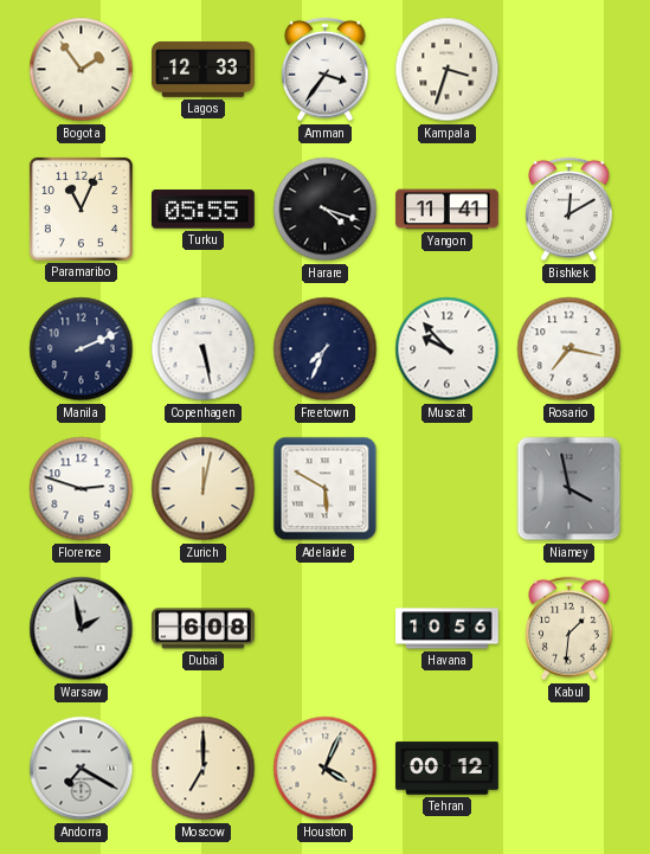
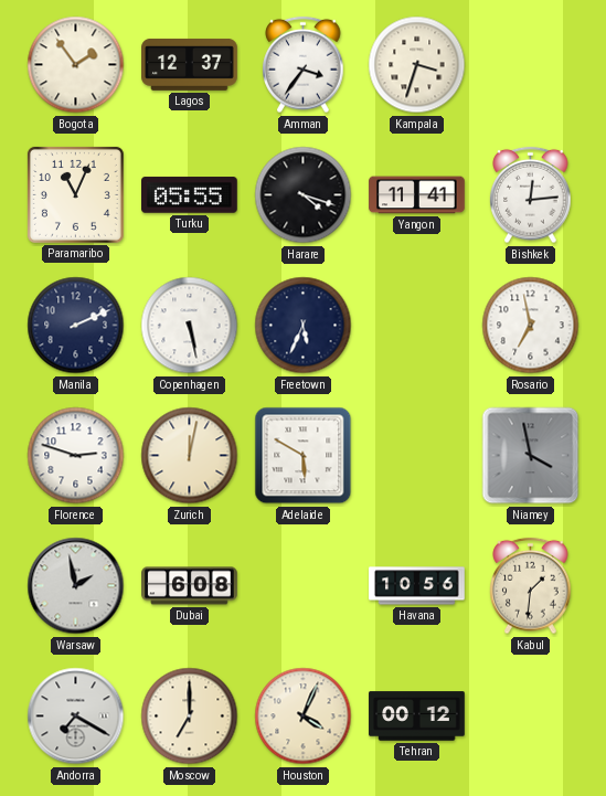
Lagos: 12:33 -> 12:37
Bishkek: 12:10 -> 12:14
Freetown: 7:34 -> 5:34
Muscat: 9:53 -> none
Rosario: 7:17 -> 6:58
